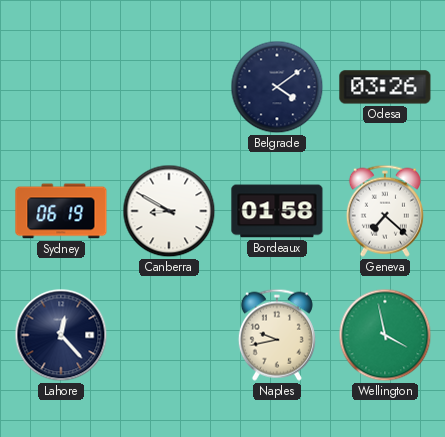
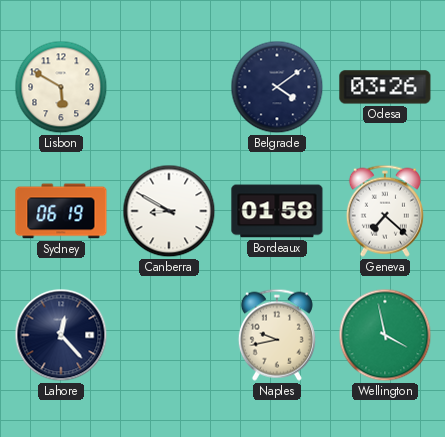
Lisbon: none -> 5:50
